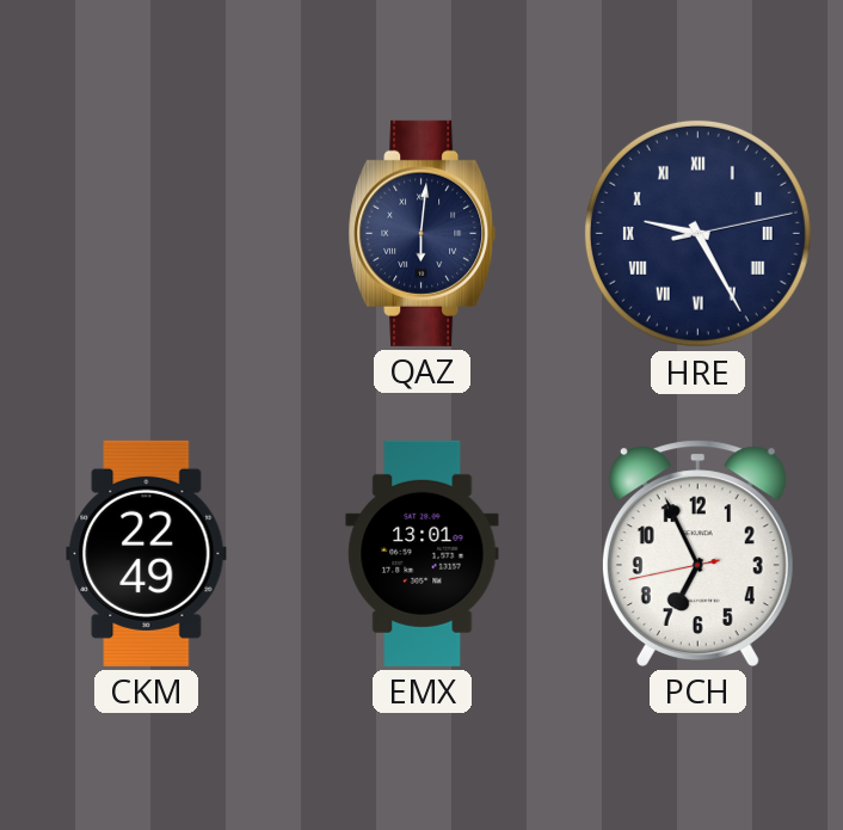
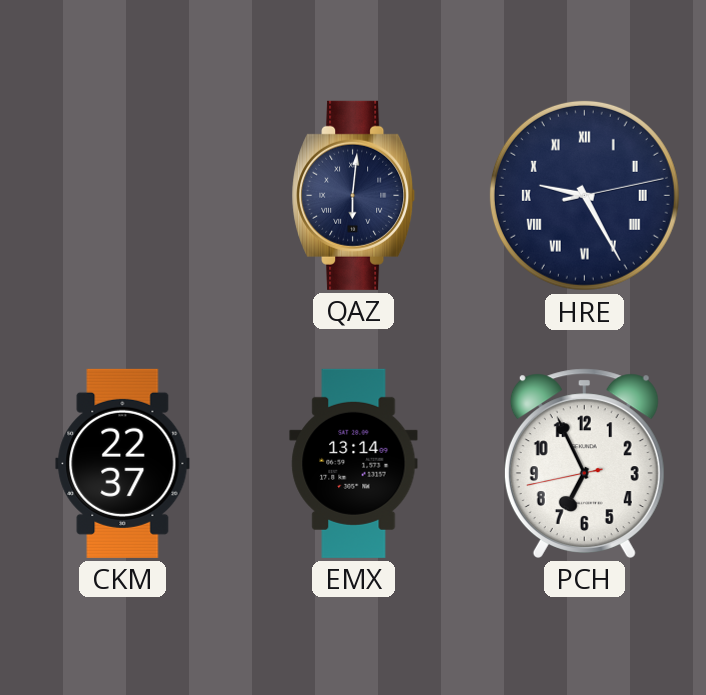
CKM: 22:49 -> 22:37
EMX: 13:01 -> 13:14
